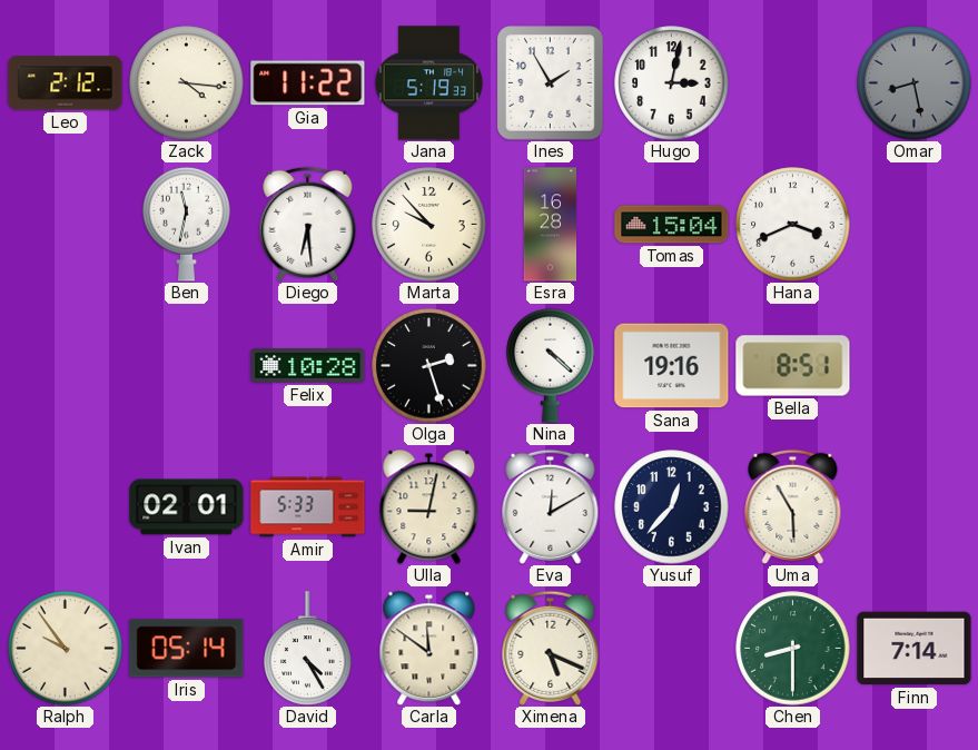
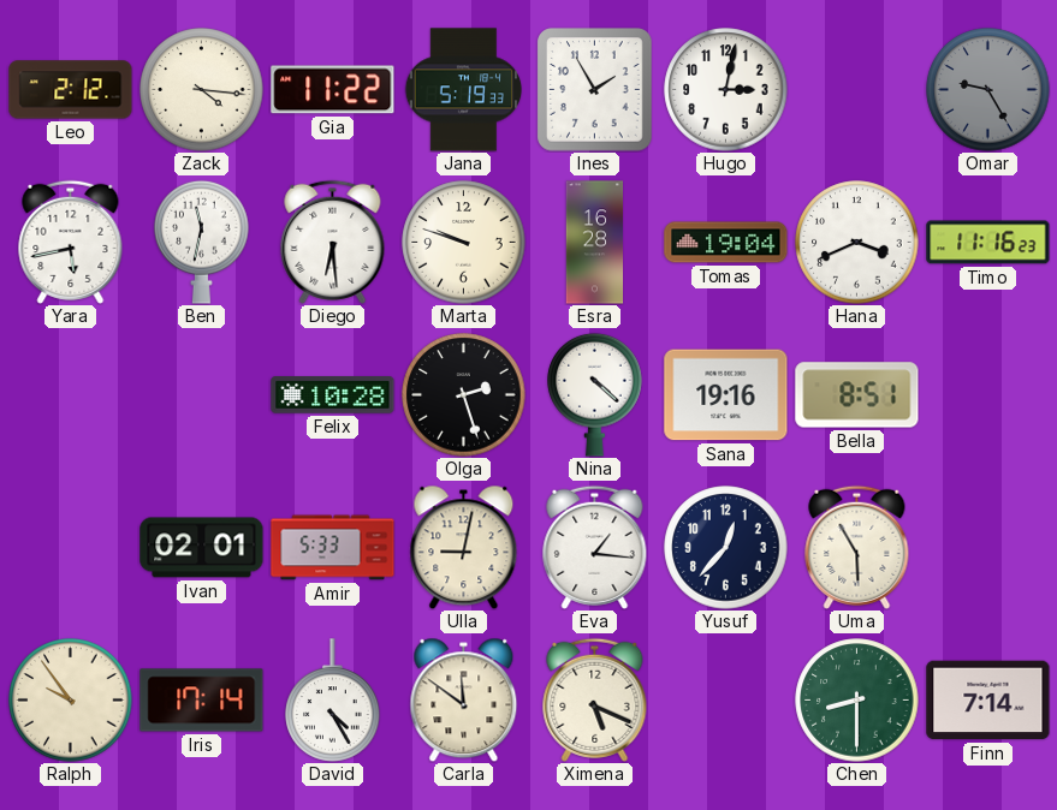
Omar: 8:28 -> 9:25
Yara: none -> 5:43
Marta: 9:53 -> 9:48
Tomas: 15:04 -> 19:04
Timo: none -> 11:16
Eva: 12:10 -> 1:16
Iris: 05:14 -> 17:14
